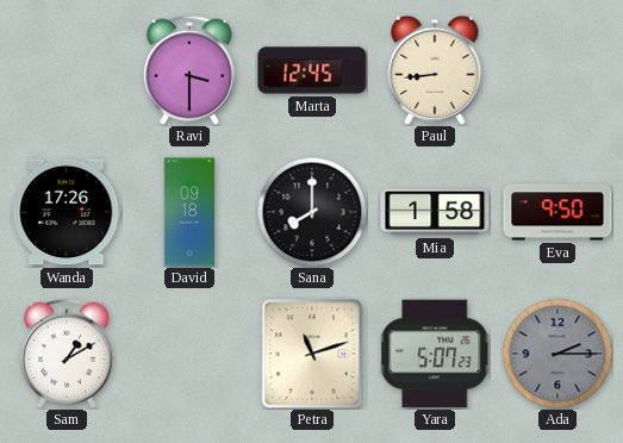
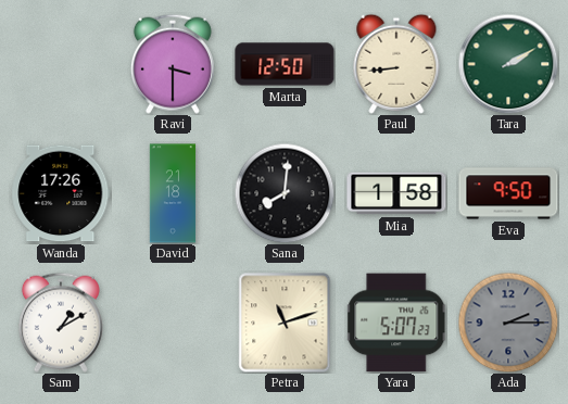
Marta: 12:45 -> 12:50
Tara: none -> 2:10
David: 09:18 -> 21:18
Sana: 8:00 -> 8:01
